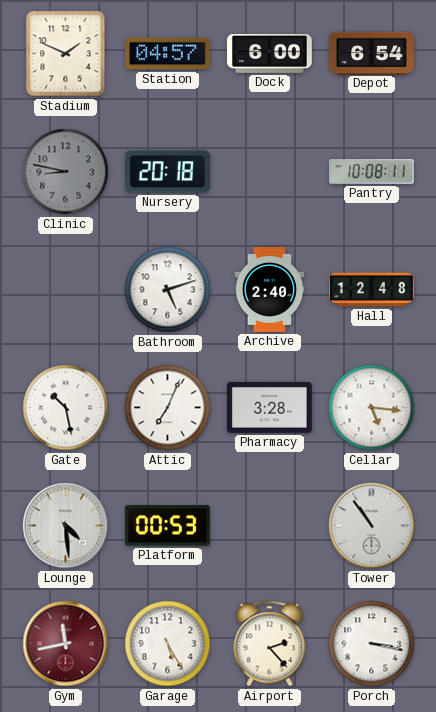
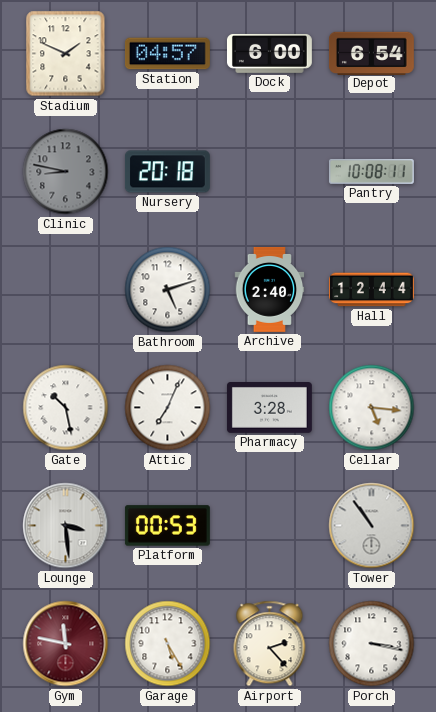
Hall: 12:48 -> 12:44
Lounge: 4:29 -> 3:29
Gym: 11:43 -> 11:47
